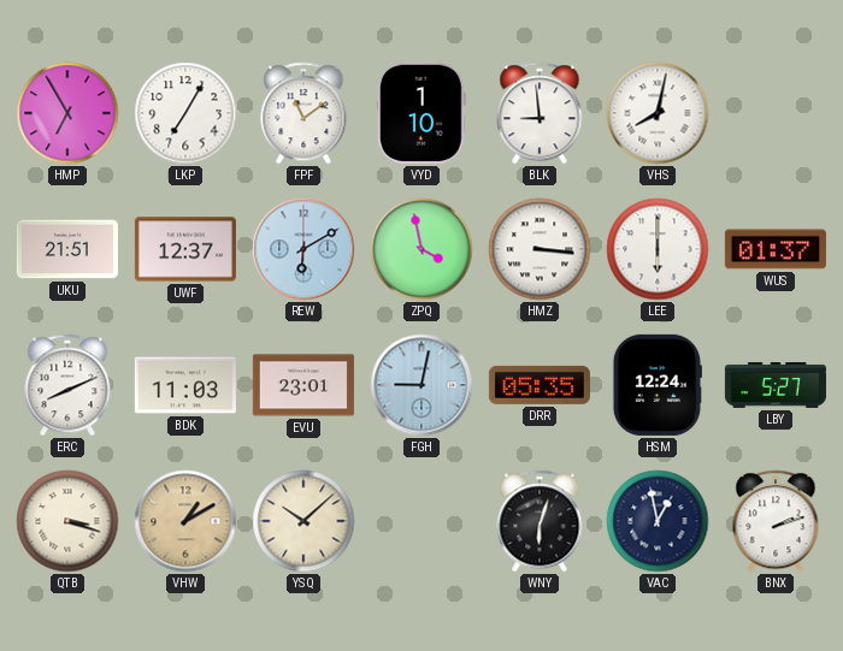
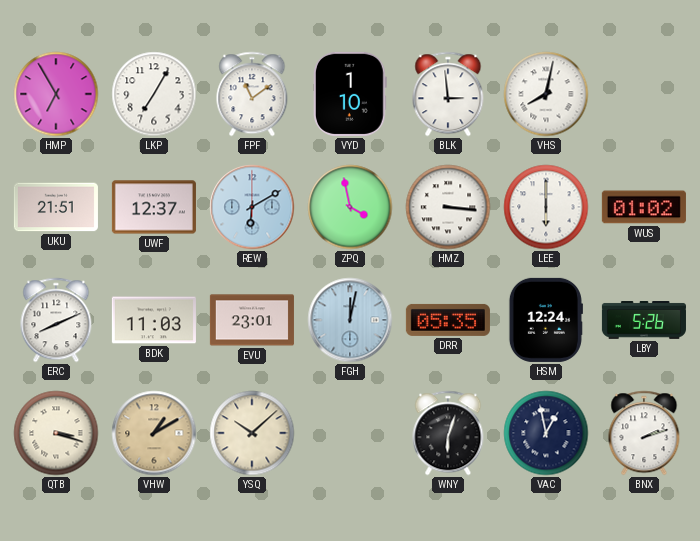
BLK: 8:59 -> 2:59
WUS: 01:37 -> 01:02
FGH: 9:02 -> 12:02
LBY: 5:27 -> 5:26
